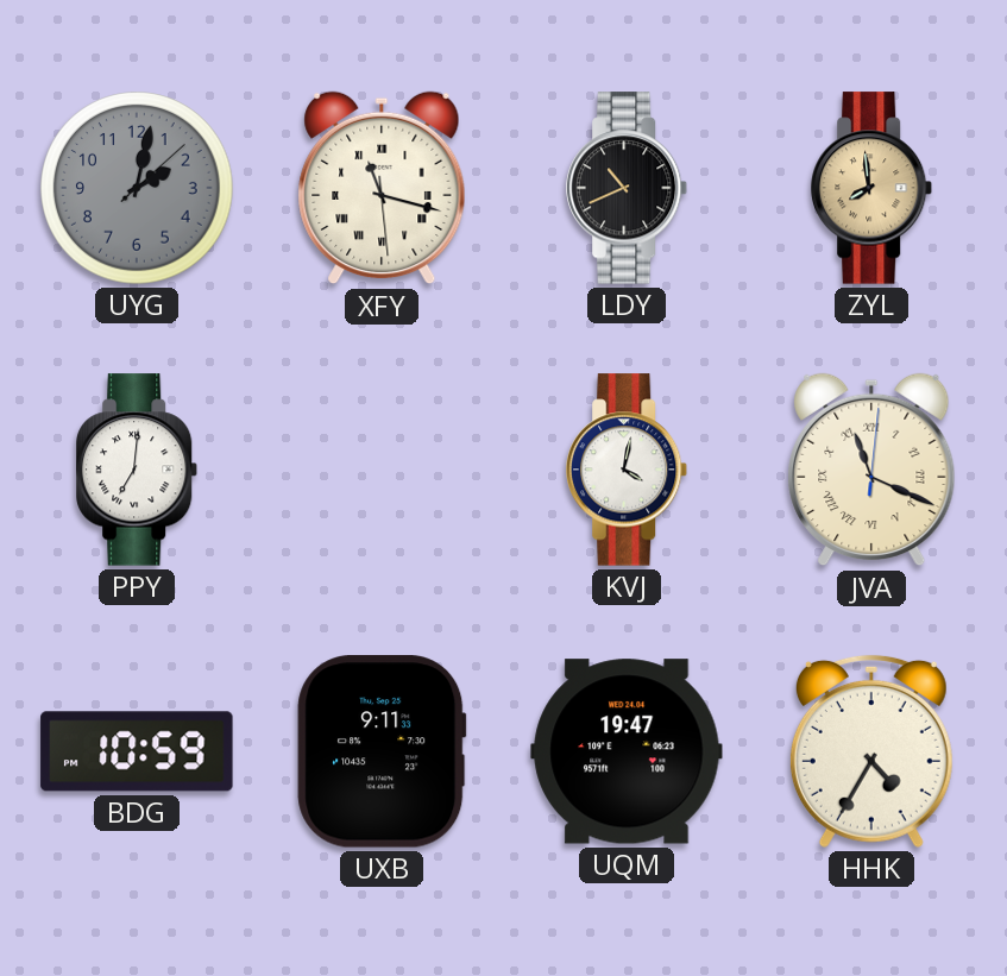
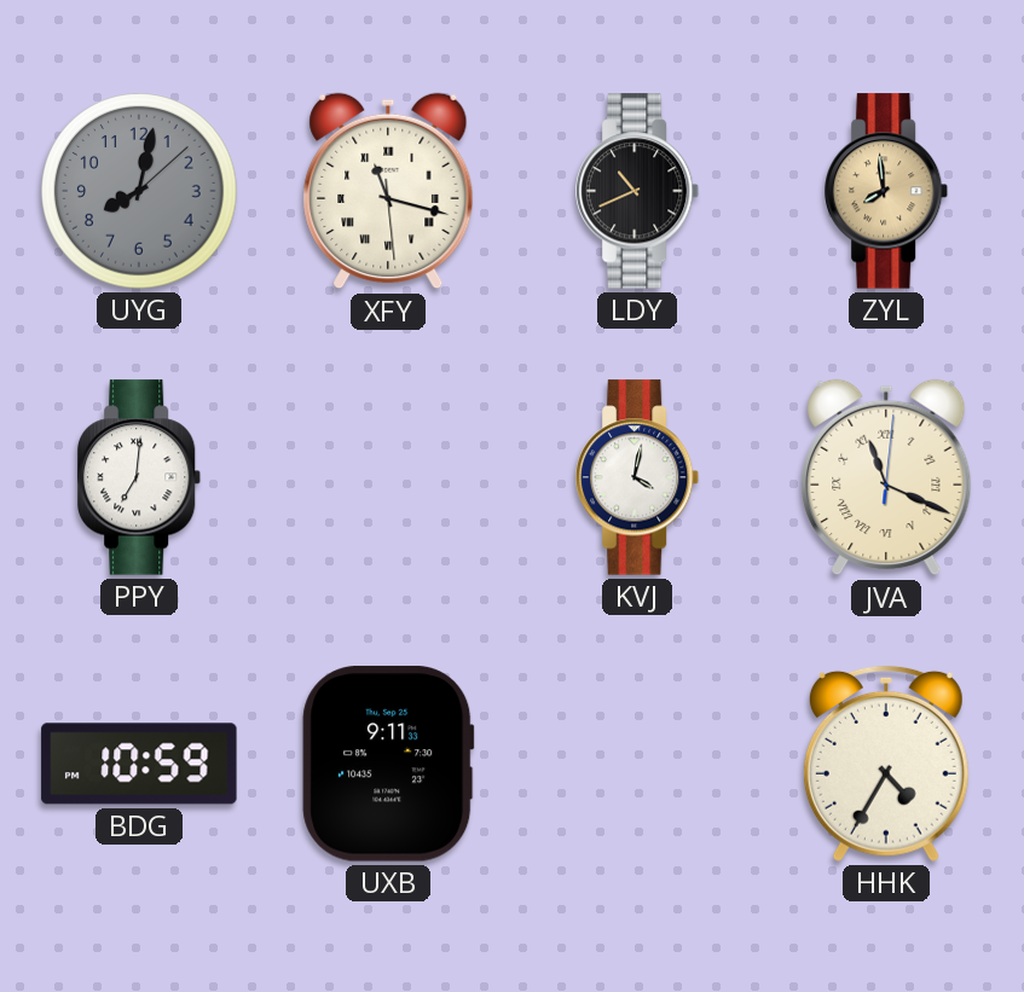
UYG: 2:02 -> 8:02
UQM: 19:47 -> none
